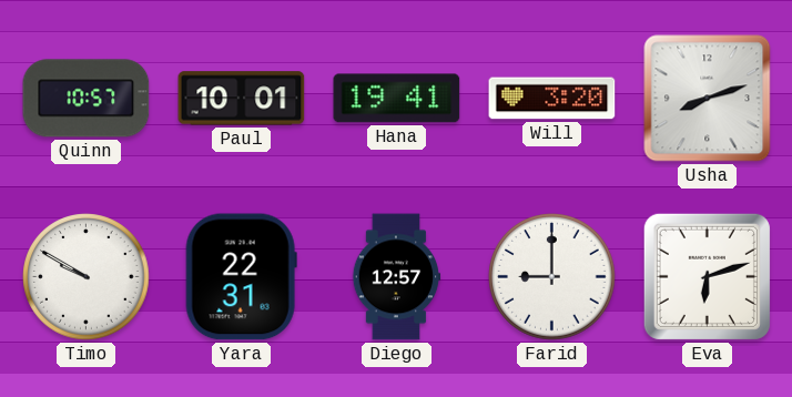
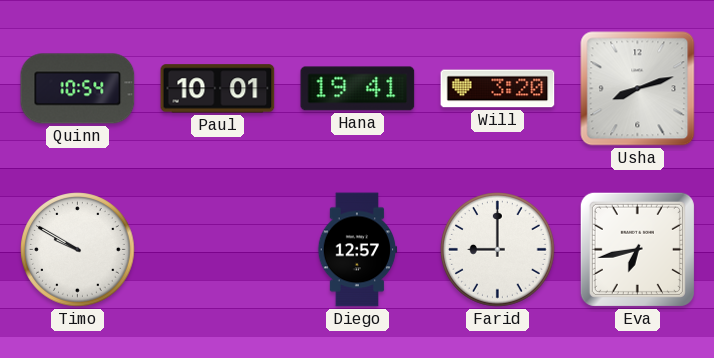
Quinn: 10:57 -> 10:54
Yara: 22:31 -> none
Eva: 6:12 -> 6:43
